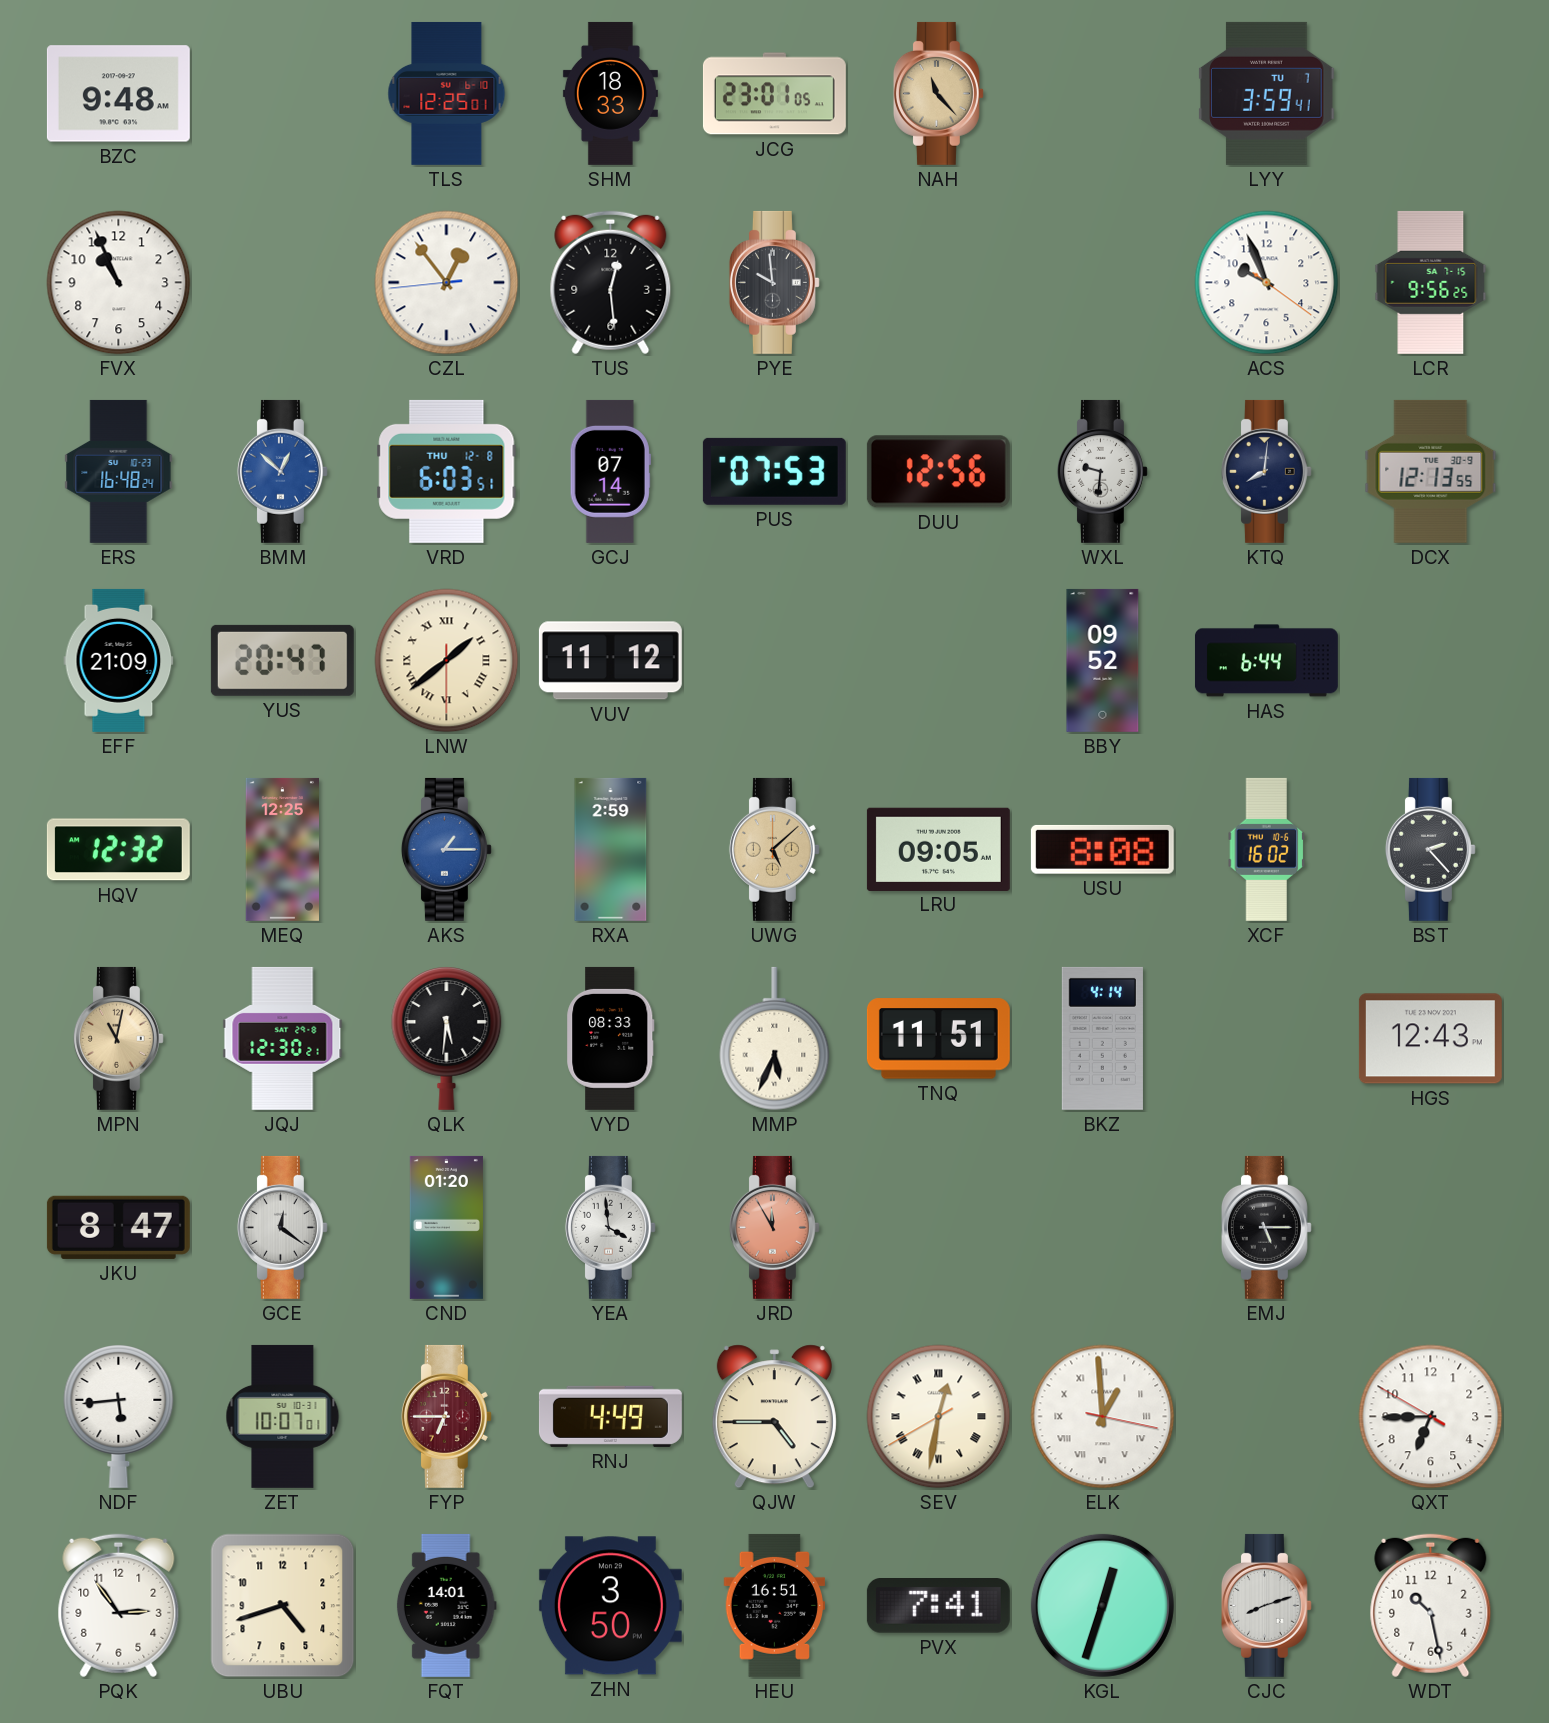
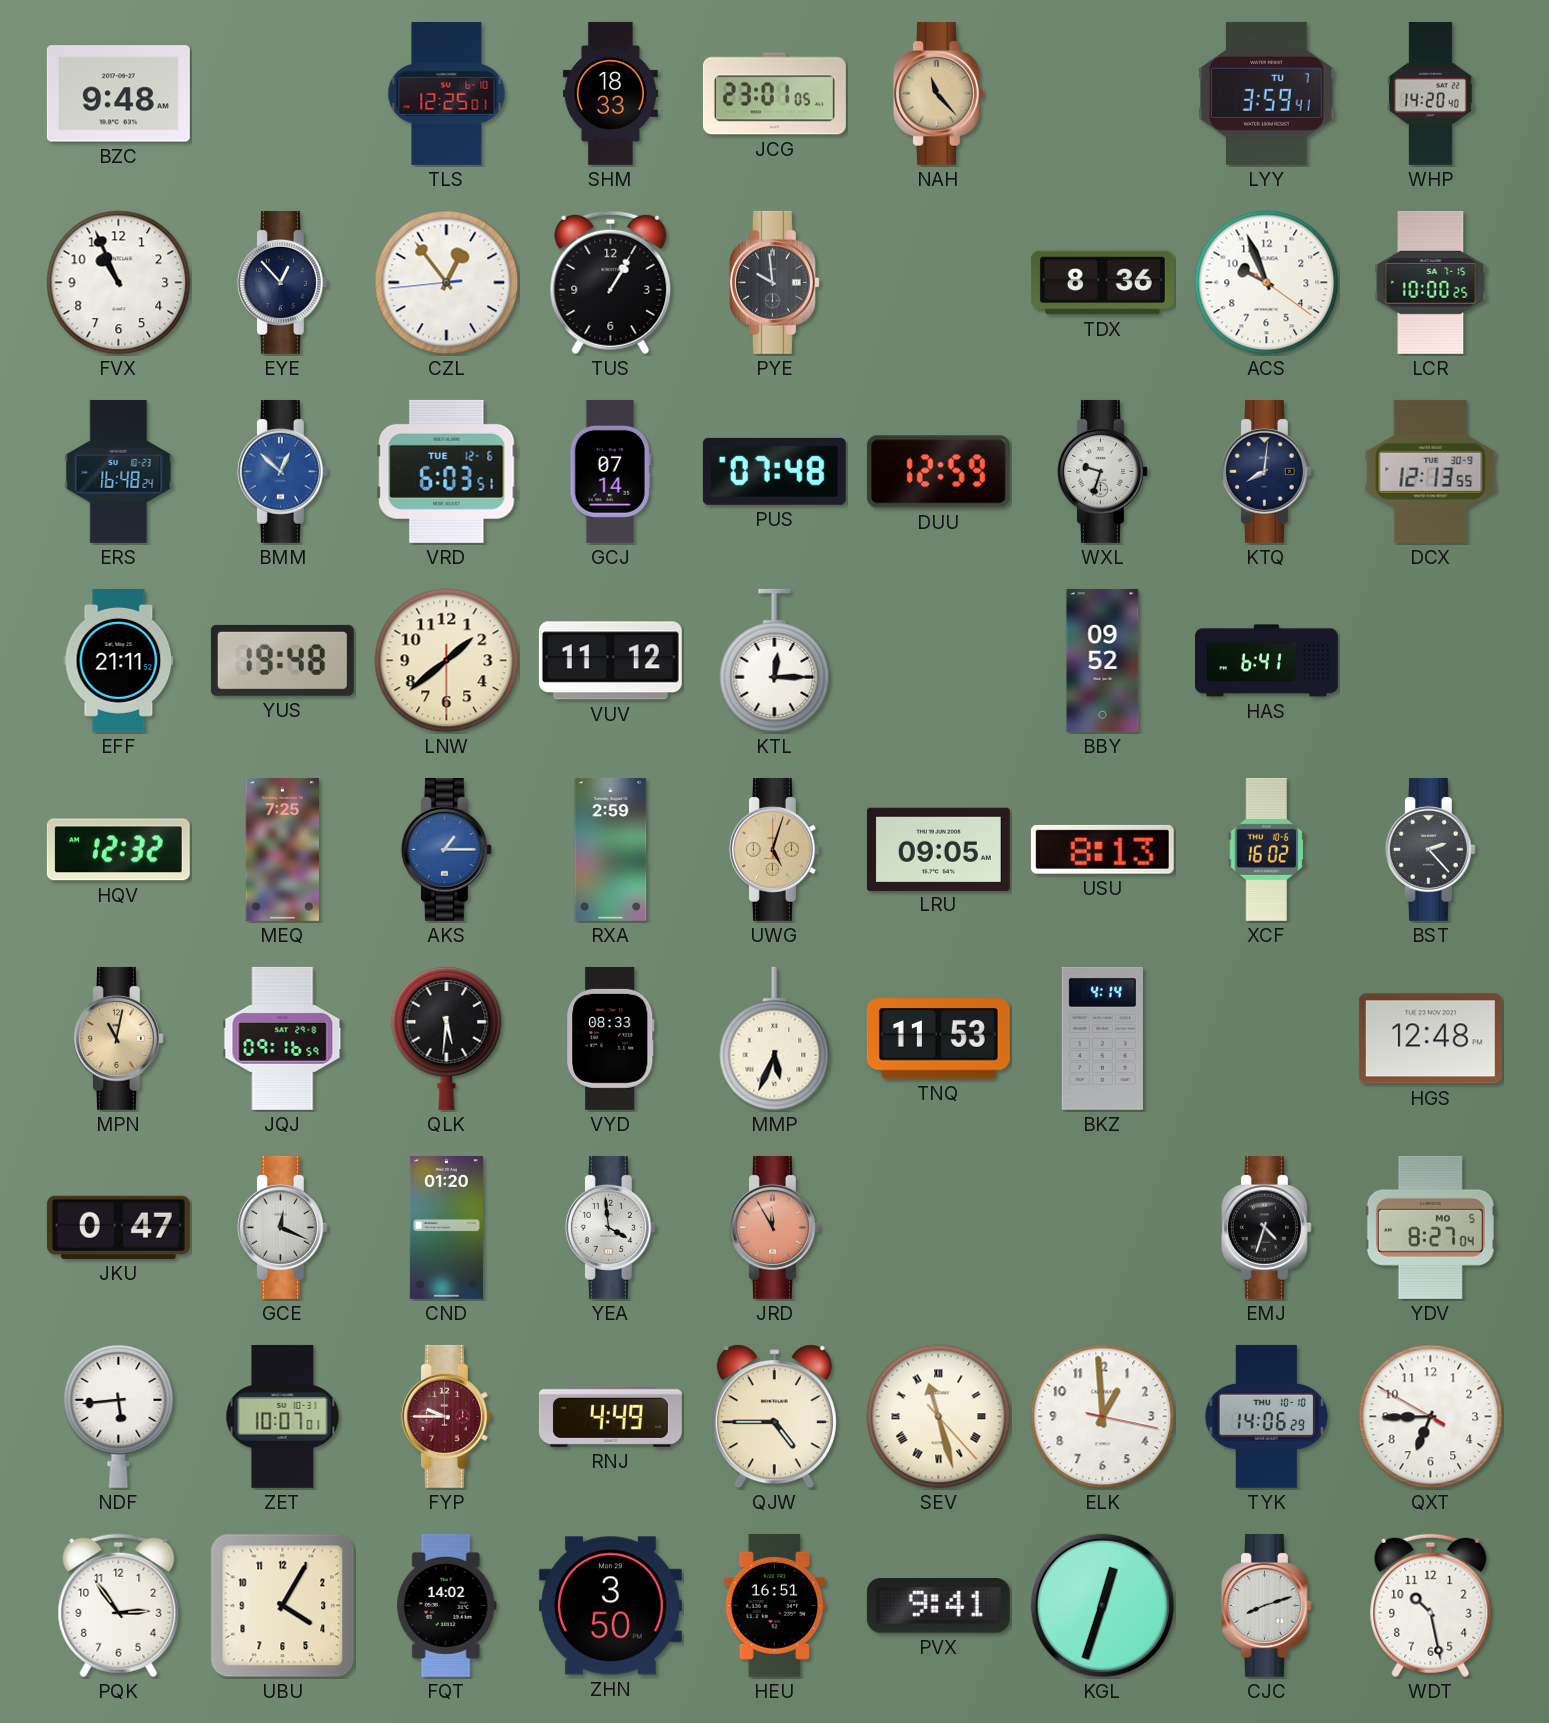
WHP: none -> 14:20
EYE: none -> 12:53
TUS: 12:29 -> 1:05
TDX: none -> 8:36
LCR: 9:56 -> 10:00
VRD date: THU 12-8 -> TUE 12-6
PUS: 07:53 -> 07:48
DUU: 12:56 -> 12:59
WXL: 9:31 -> 9:33
EFF: 21:09 -> 21:11
YUS: 20:47 -> 19:48
LNW numerals: Roman -> Arabic
KTL: none -> 12:15
HAS: 6:44 -> 6:41
MEQ: 12:25 -> 7:25
UWG: 5:08 -> 5:03
USU: 8:08 -> 8:13
JQJ: 12:30 -> 09:16
TNQ: 11:51 -> 11:53
HGS: 12:43 -> 12:48
JKU: 8:47 -> 0:47
GCE: 12:21 -> 12:19
EMJ: 5:15 -> 4:33
YDV: none -> 8:27
FYP: 6:45 -> 9:45
SEV: 12:31 -> 11:27
ELK numerals: Roman -> Arabic
TYK: none -> 14:06
UBU: 4:42 -> 4:05
FQT: 14:01 -> 14:02
PVX: 7:41 -> 9:41
